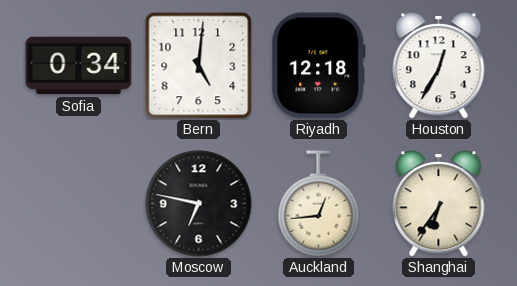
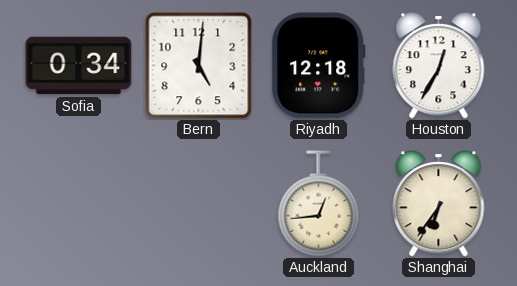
Moscow: 6:47 -> none
